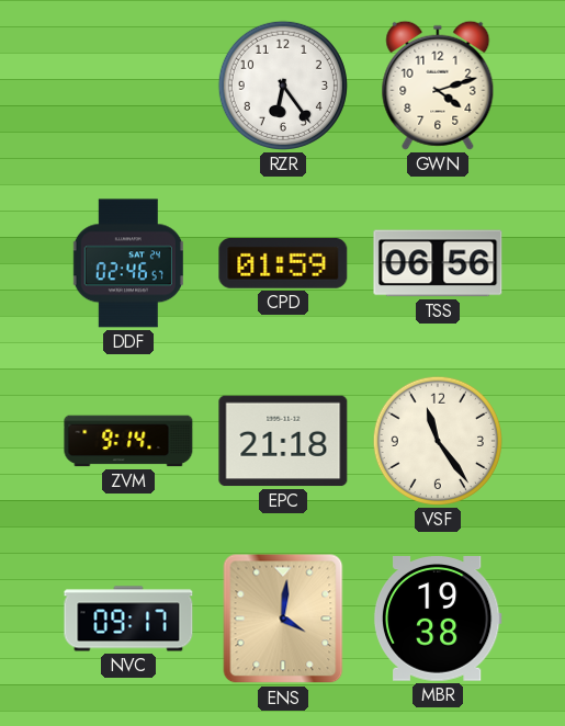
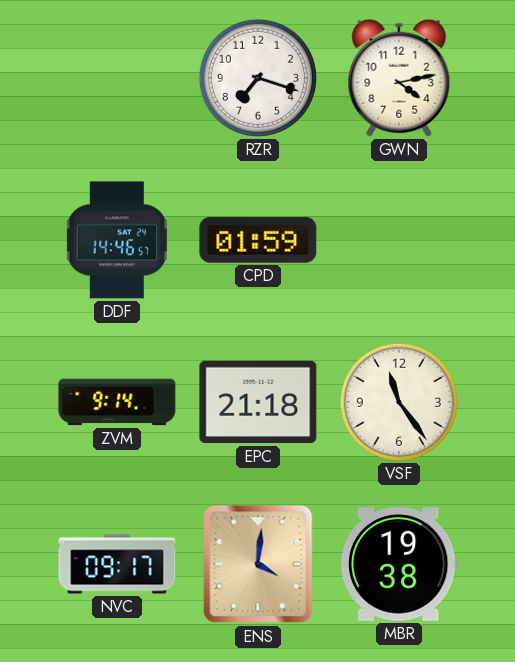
RZR: 6:24 -> 7:18
GWN: 4:12 -> 4:13
DDF: 02:46 -> 14:46
TSS: 06:56 -> none
